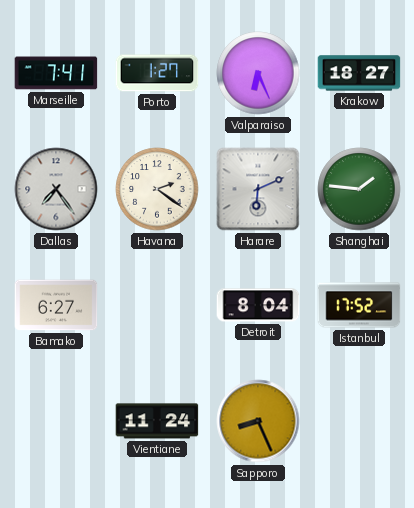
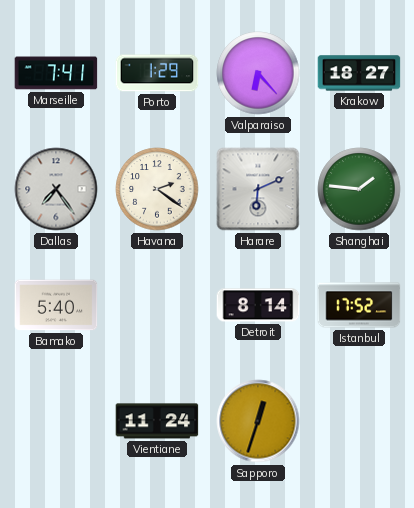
Porto: 1:27 -> 1:29
Valparaiso: 6:26 -> 6:23
Bamako: 6:27 -> 5:40
Detroit: 8:04 -> 8:14
Sapporo: 8:26 -> 12:33
